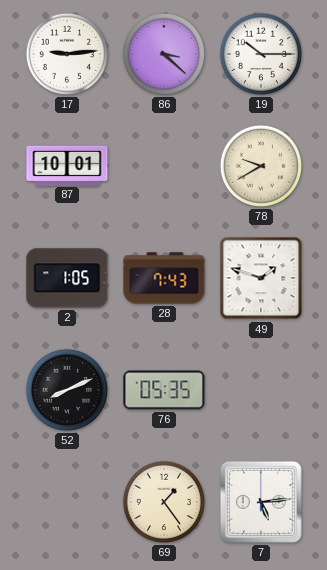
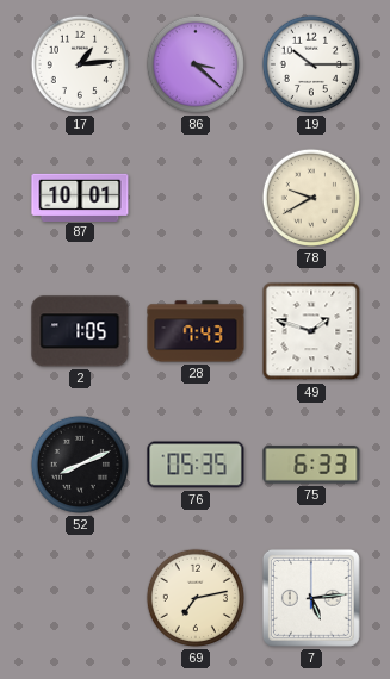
17: 9:14 -> 1:14
75: none -> 6:33
69: 1:24 -> 7:13
